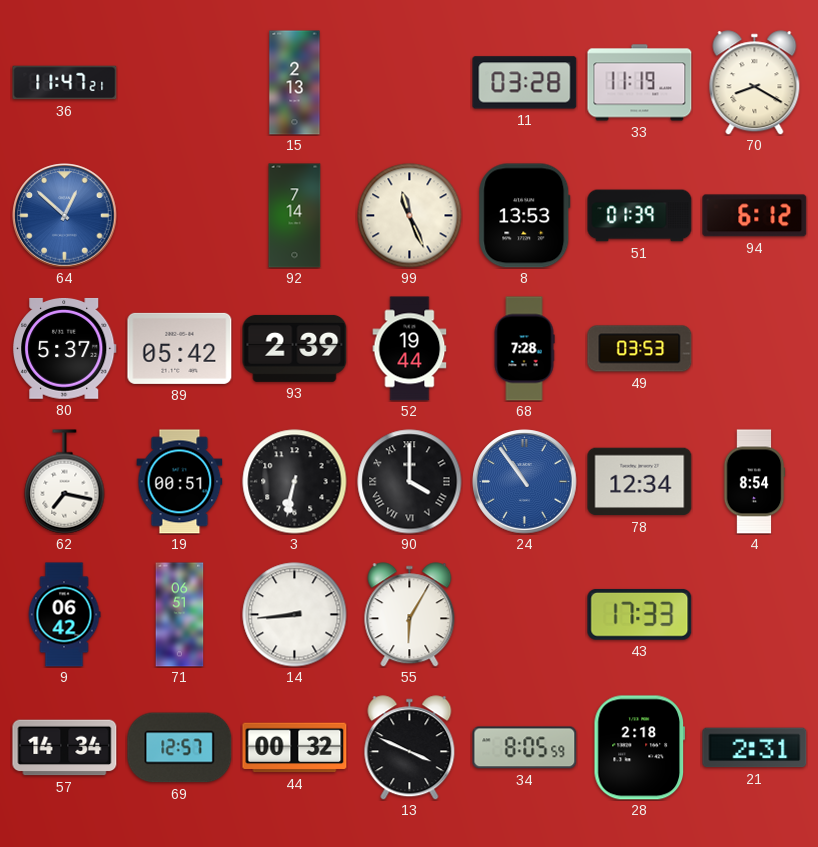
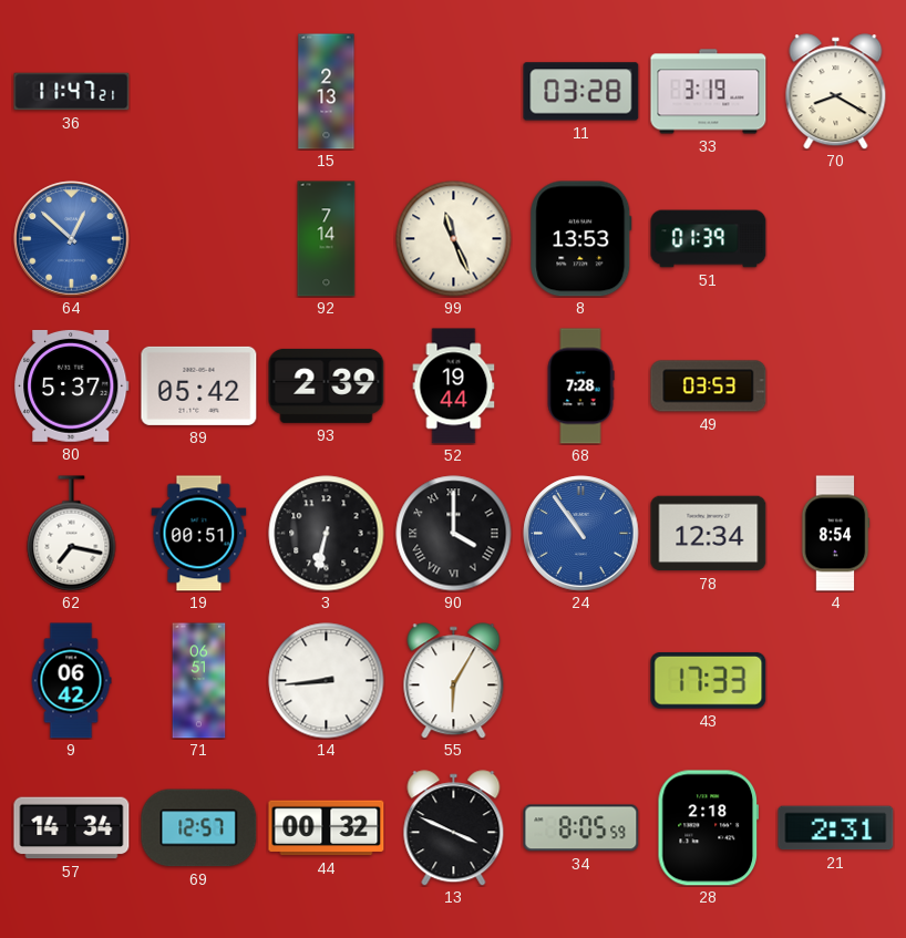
33: 11:19 -> 3:19
94: 6:12 -> none
